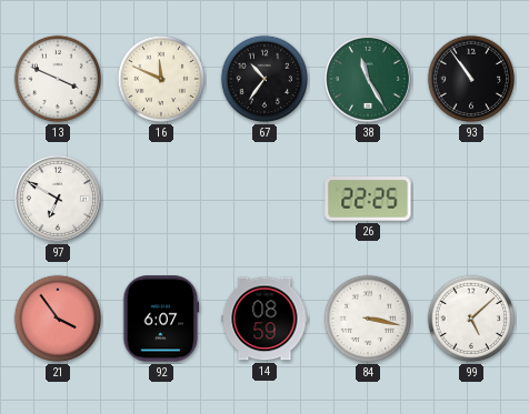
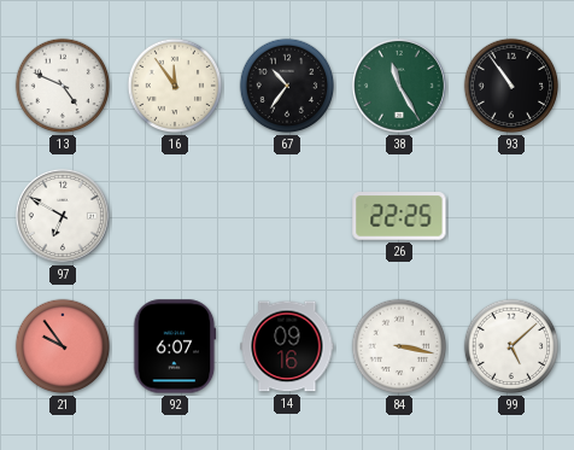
13: 3:49 -> 4:49
16: 11:49 -> 11:54
21: 3:54 -> 9:54
14: 08:59 -> 09:16
